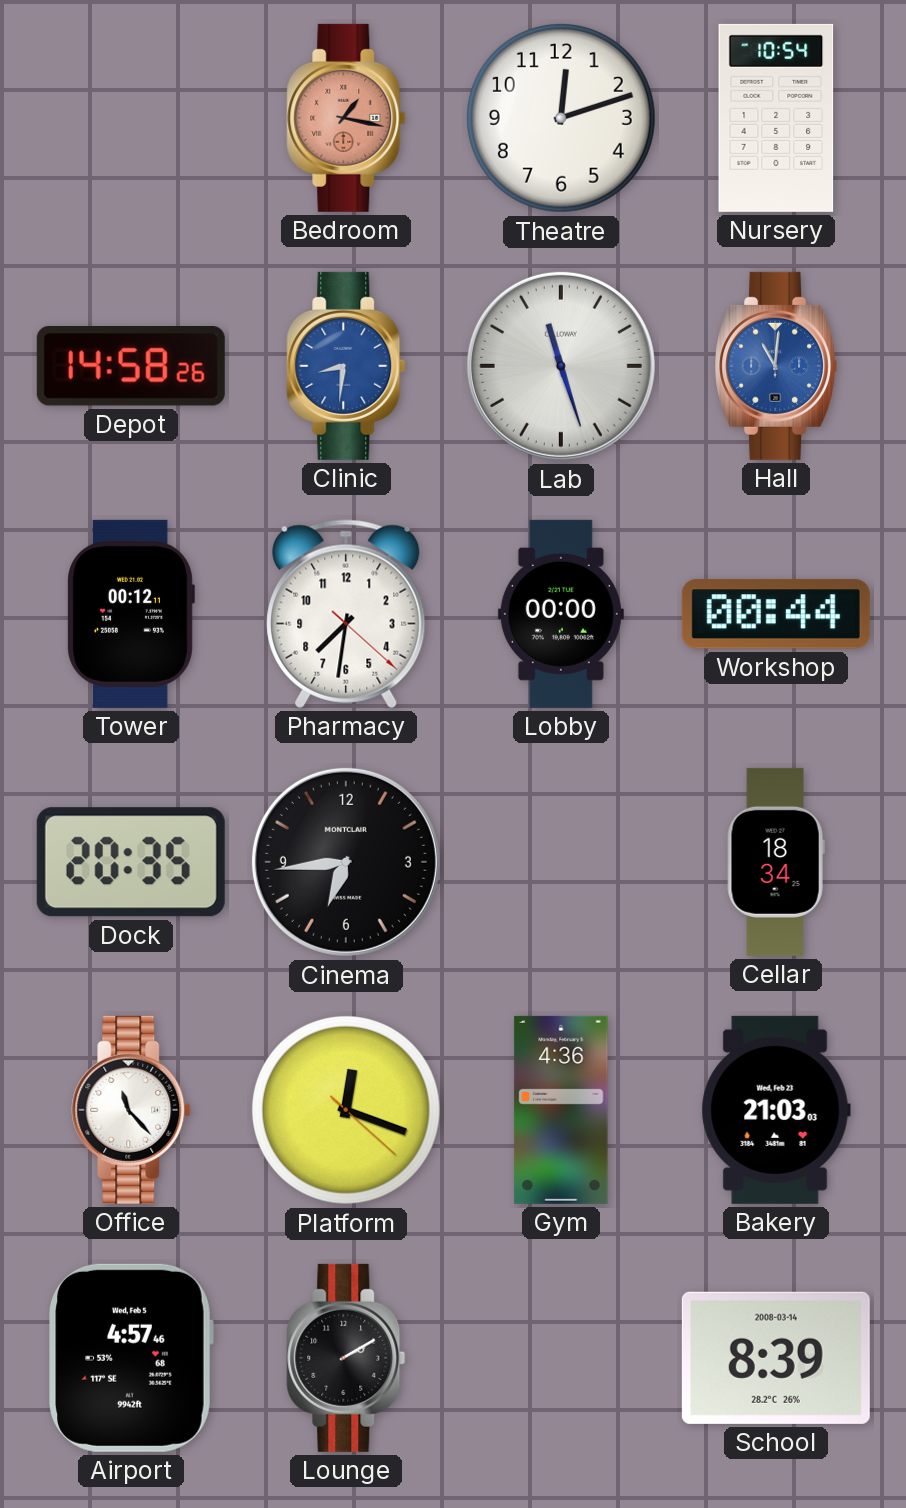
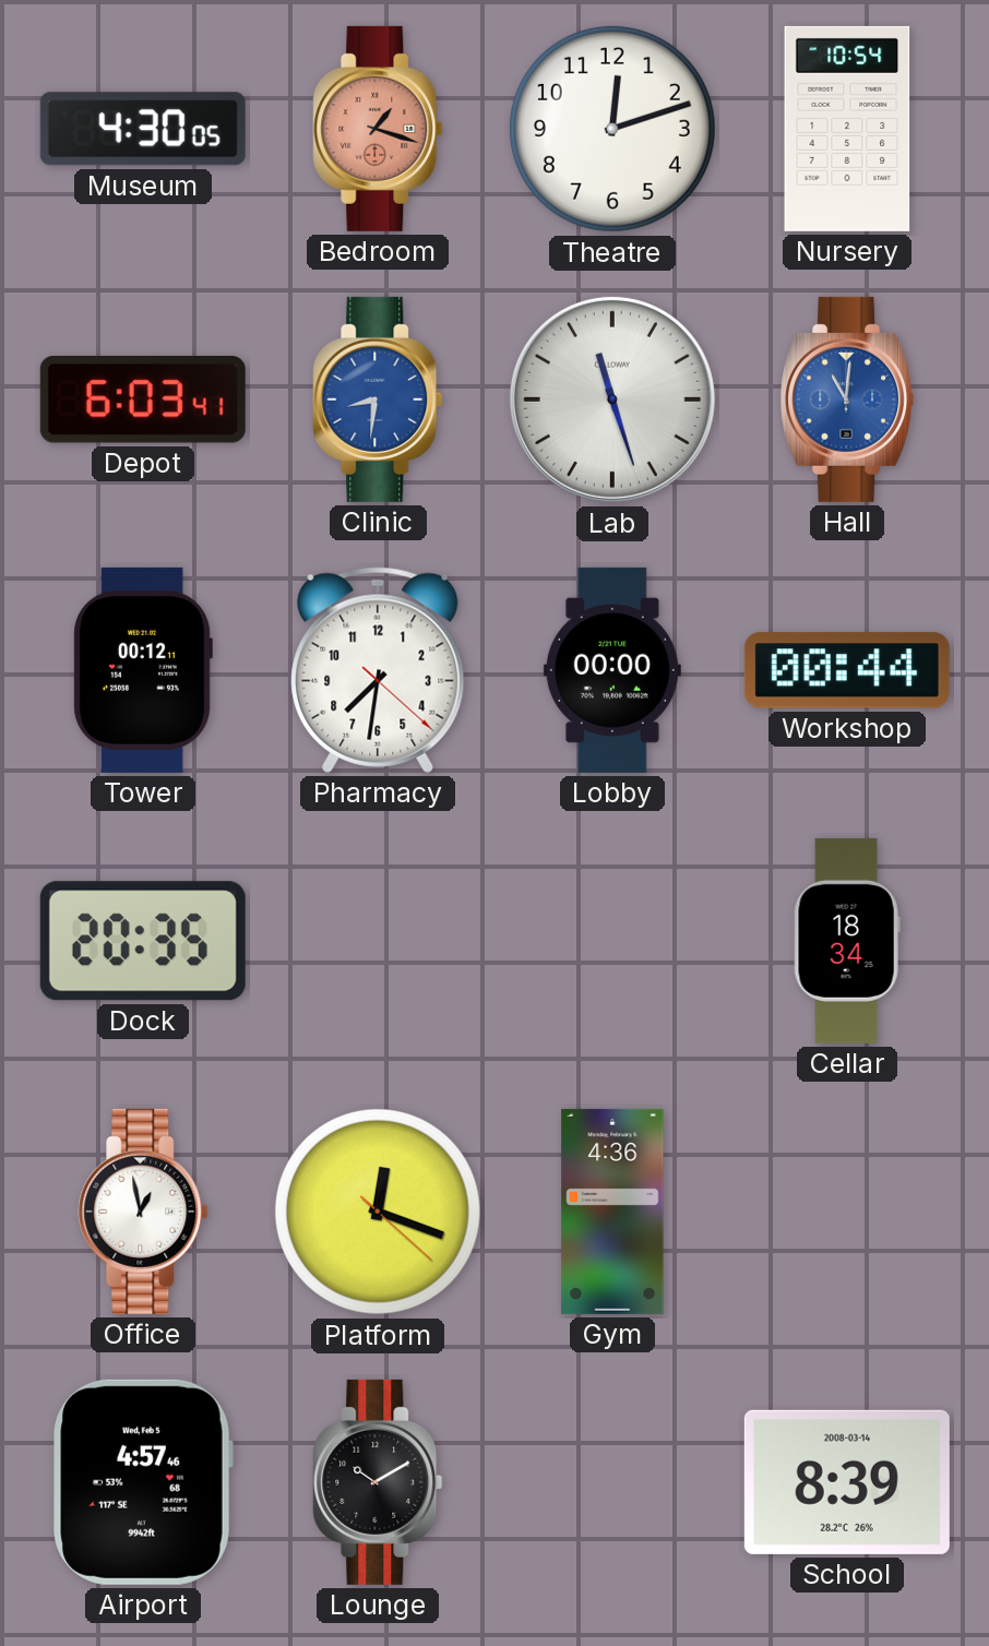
Museum: none -> 4:30
Bedroom: 1:17 -> 1:18
Depot: 14:58 -> 6:03
Cinema: 6:44 -> none
Office: 11:23 -> 12:58
Bakery: 21:03 -> none
Lounge: 2:10 -> 10:10
